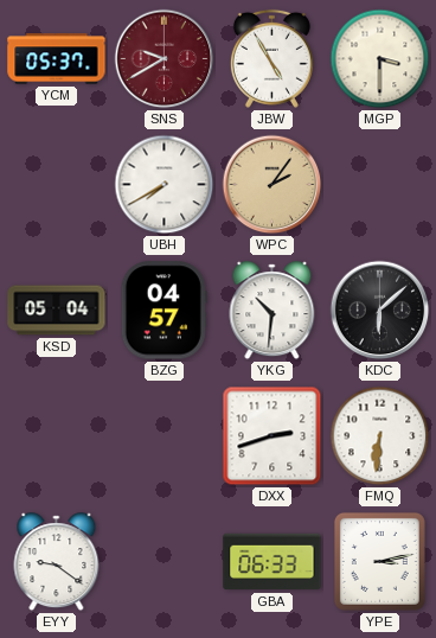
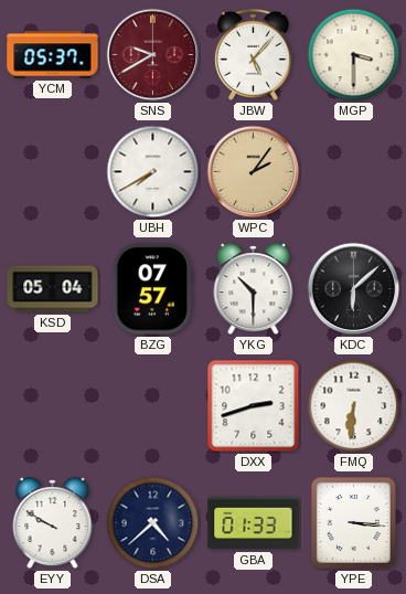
JBW: 4:55 -> 5:07
BZG: 04:57 -> 07:57
YKG: 10:31 -> 10:30
EYY: 9:21 -> 9:50
DSA: none -> 4:38
GBA: 06:33 -> 01:33
YPE: 3:13 -> 3:16
